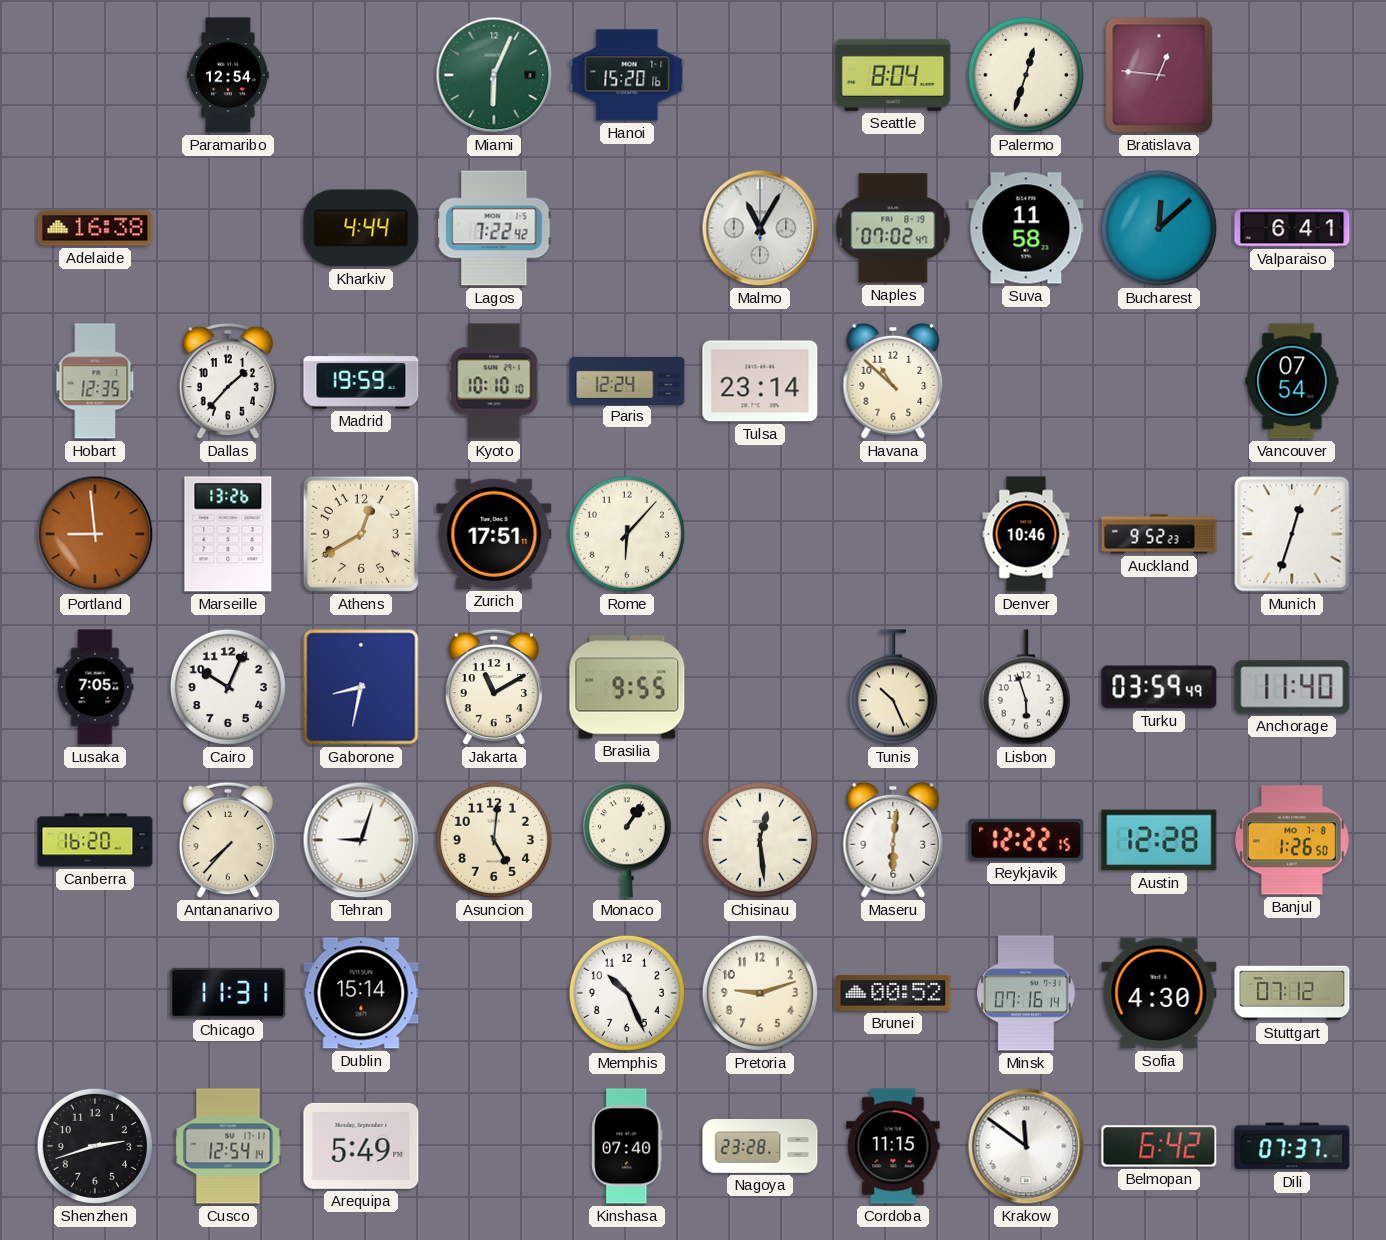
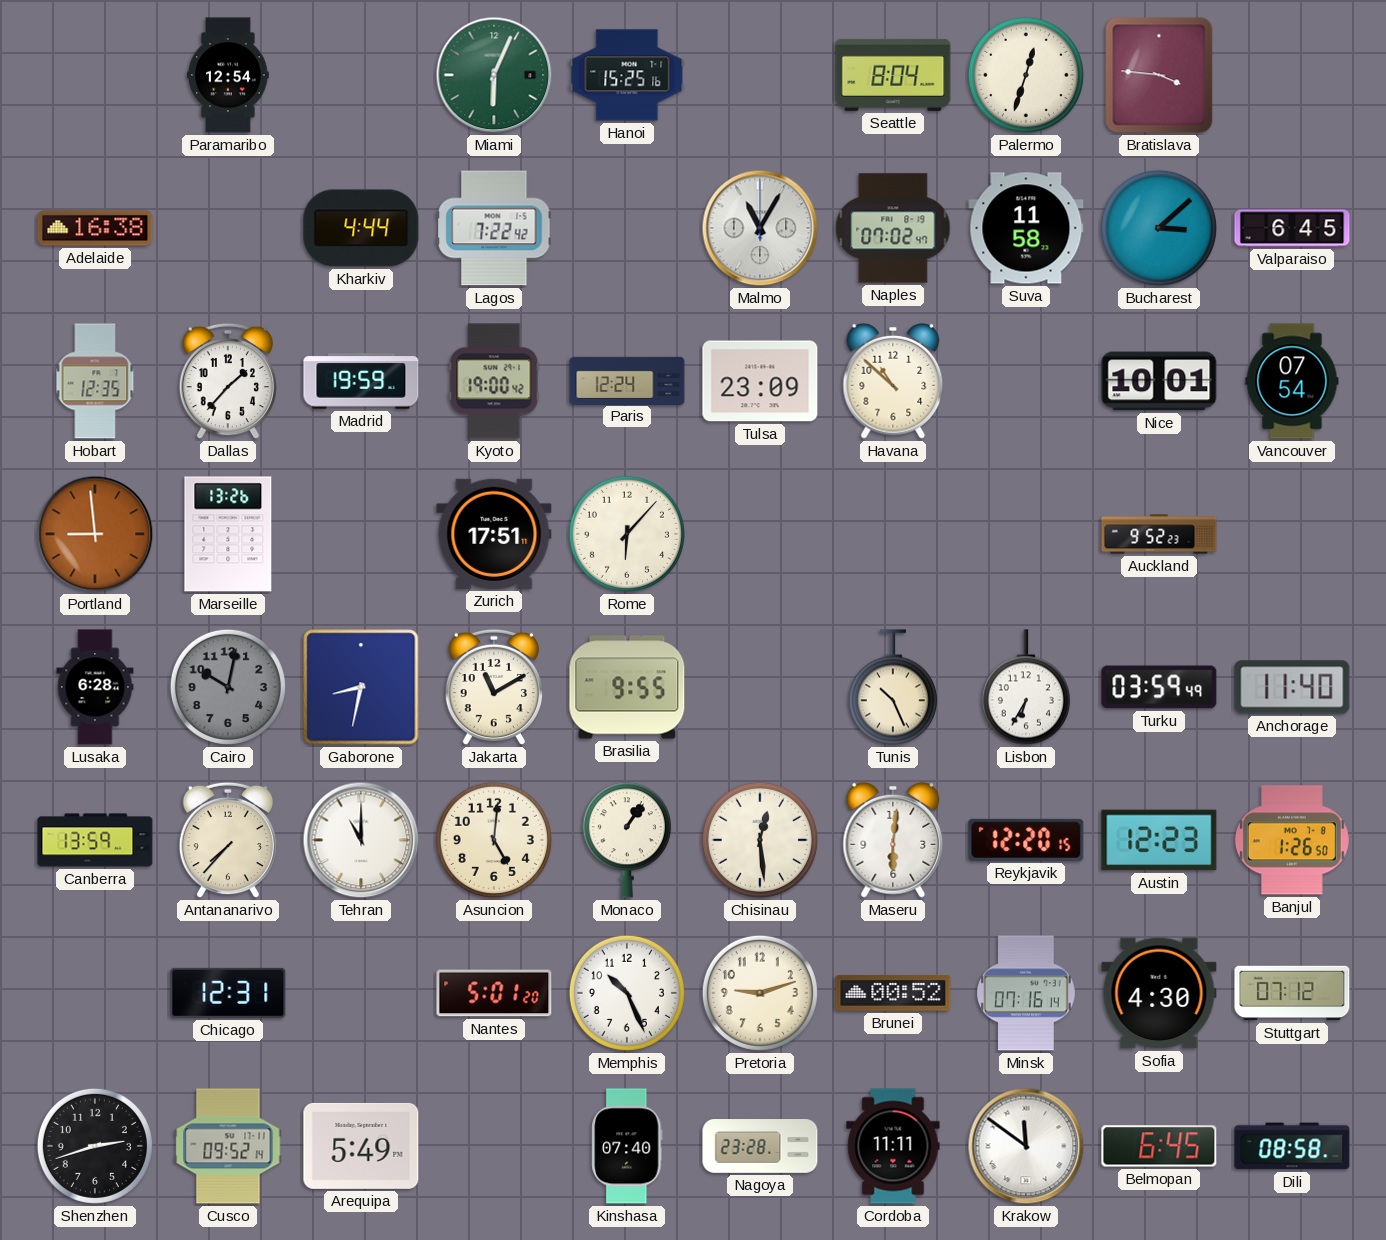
Hanoi: 15:20 -> 15:25
Bratislava: 12:46 -> 3:46
Bucharest: 12:08 -> 3:08
Valparaiso: 6:41 -> 6:45
Kyoto: 10:10 -> 19:00
Tulsa: 23:14 -> 23:09
Nice: none -> 10:01
Athens: 12:40 -> none
Denver: 10:46 -> none
Munich: 12:33 -> none
Lusaka: 7:05 -> 6:28
Cairo: 10:04 -> 10:02
Cairo dial: white -> grey
Lisbon: 5:57 -> 6:35
Canberra: 16:20 -> 13:59
Tehran: 9:03 -> 11:00
Reykjavik: 12:22 -> 12:20
Austin: 12:28 -> 12:23
Chicago: 11:31 -> 12:31
Dublin: 15:14 -> none
Nantes: none -> 5:01
Cusco: 12:54 -> 09:52
Cordoba: 11:15 -> 11:11
Belmopan: 6:42 -> 6:45
Dili: 07:37 -> 08:58
